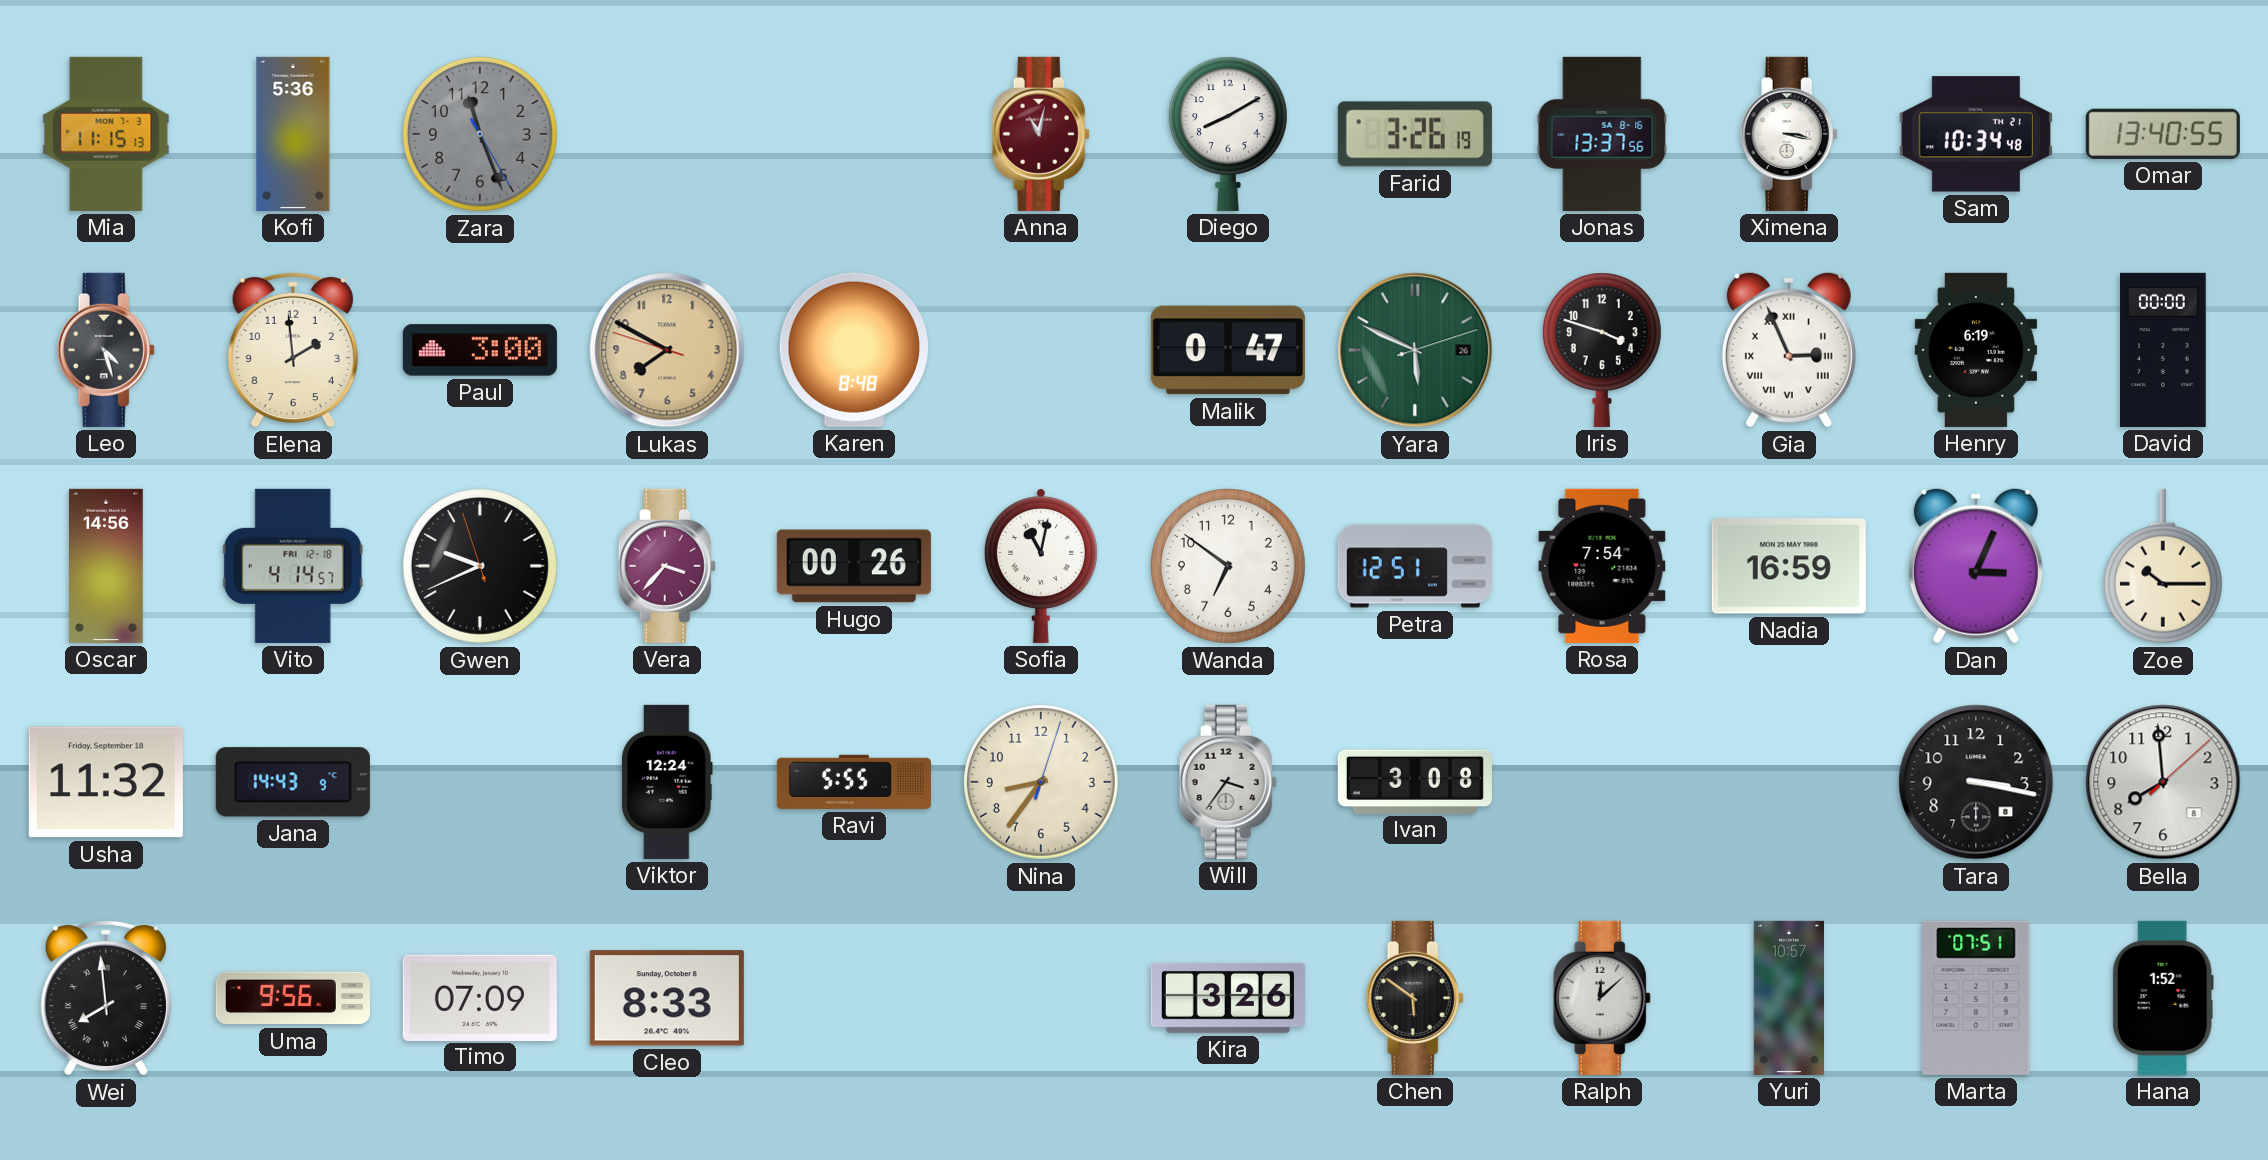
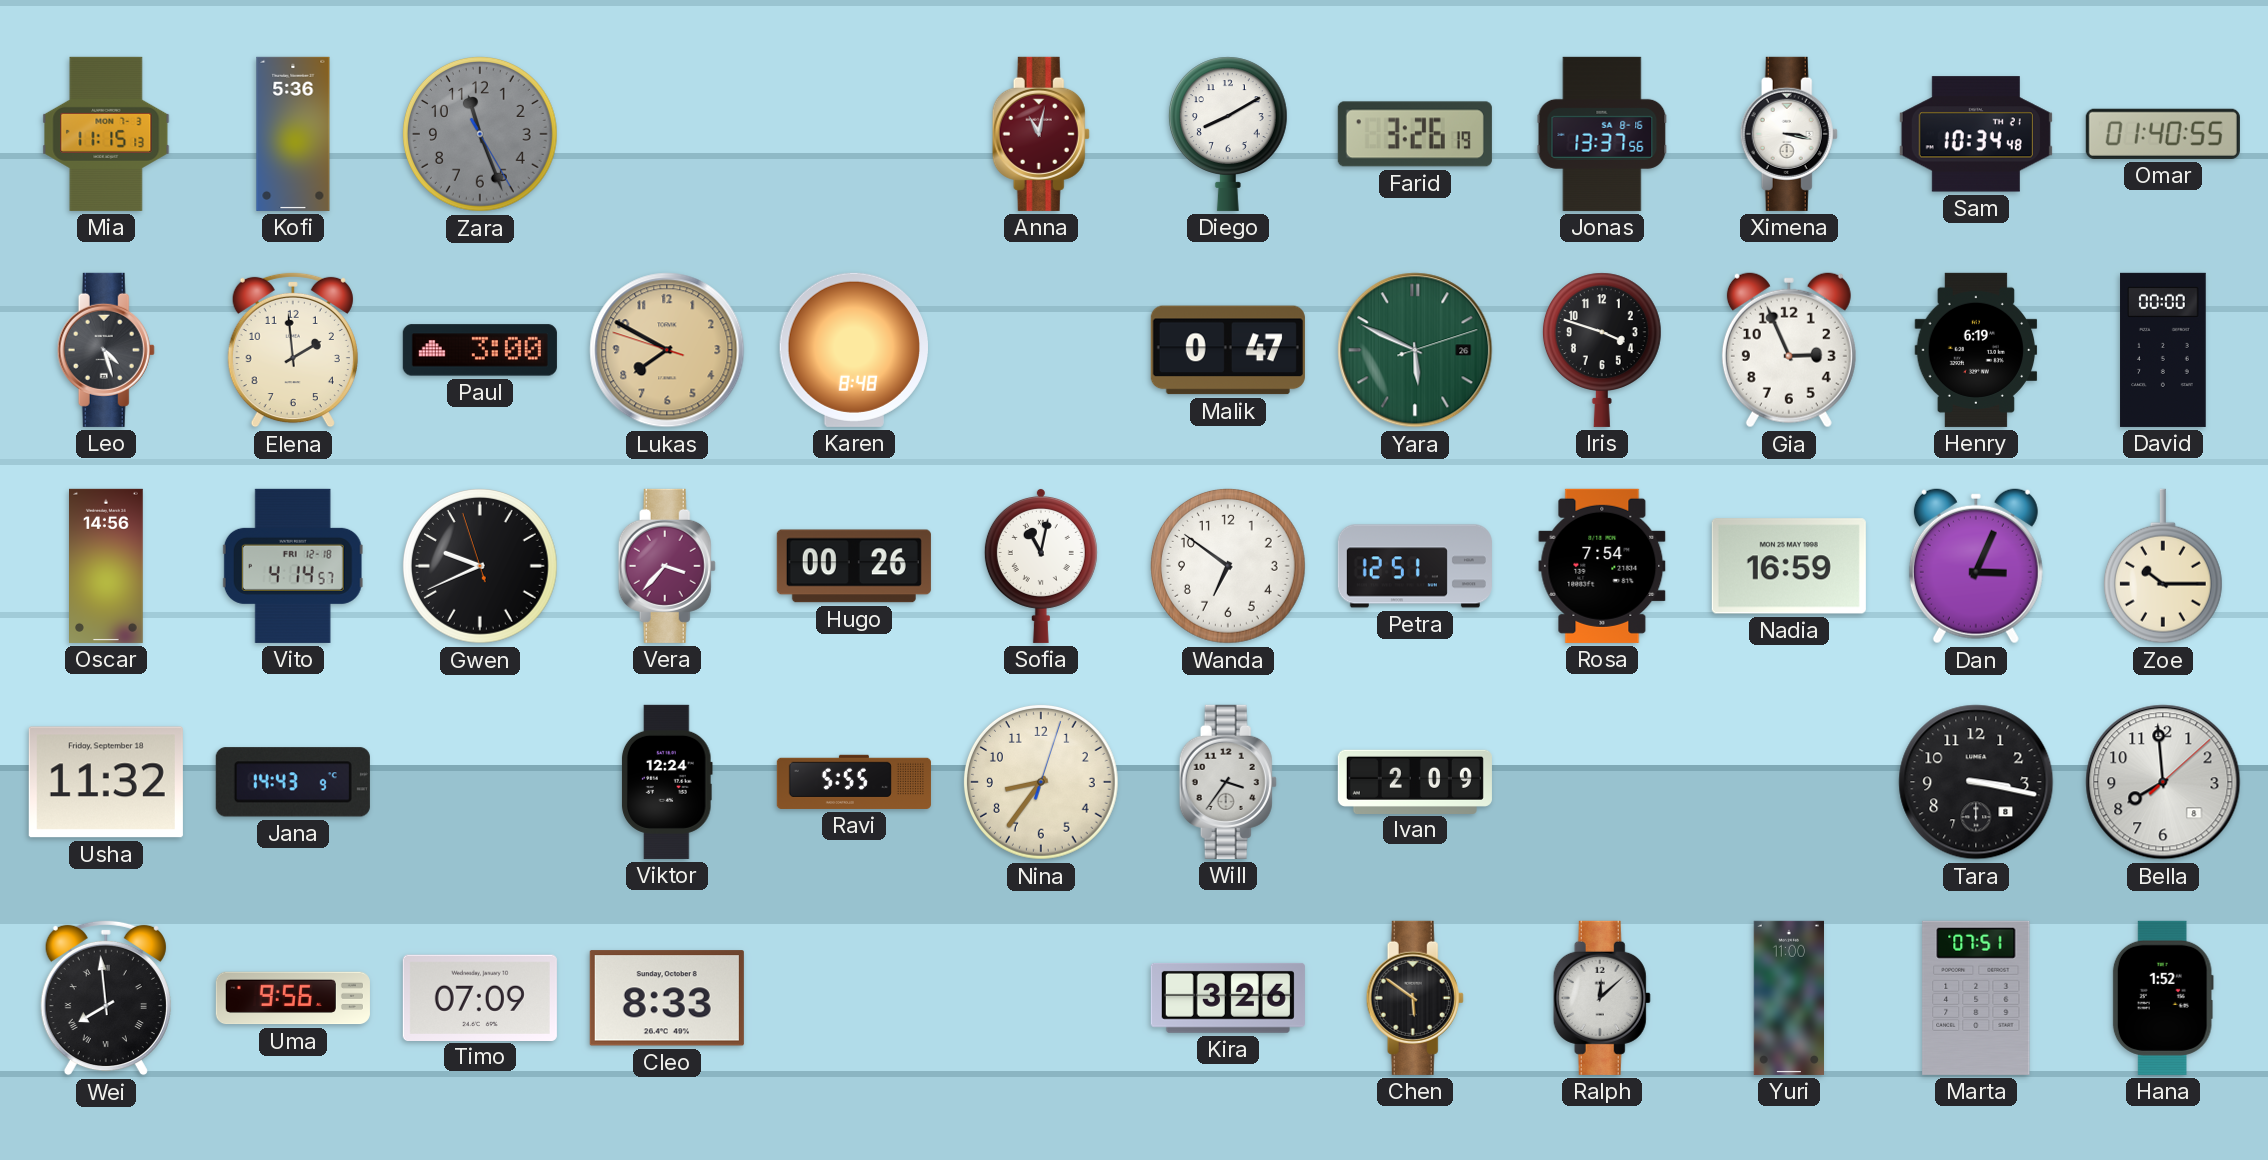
Omar: 13:40 -> 01:40
Gia numerals: Roman -> Arabic
Ivan: 3:08 -> 2:09
Yuri: 10:57 -> 11:00
